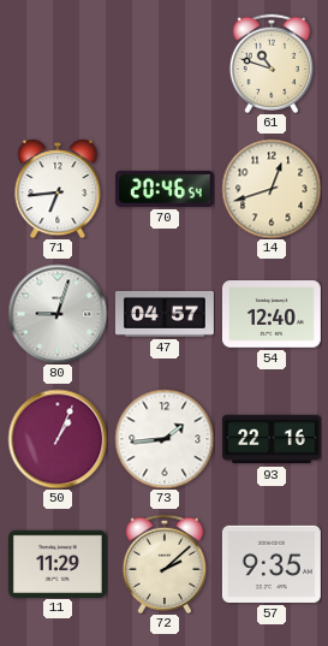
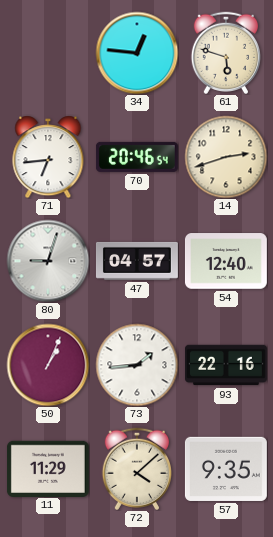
34: none -> 12:46
61: 10:48 -> 5:48
14: 12:42 -> 2:42
72: 2:08 -> 4:08
